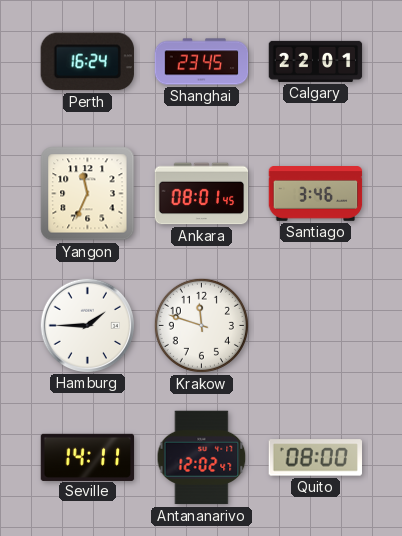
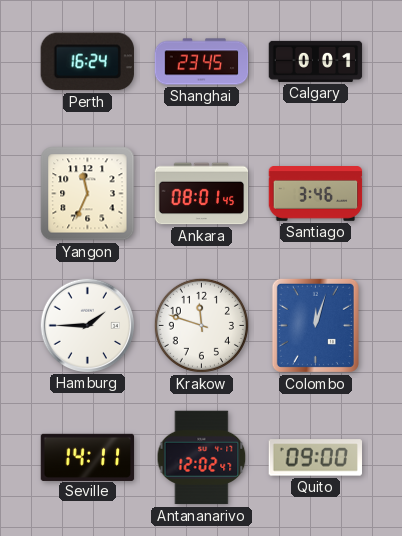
Calgary: 22:01 -> 0:01
Colombo: none -> 12:03
Quito: 08:00 -> 09:00
